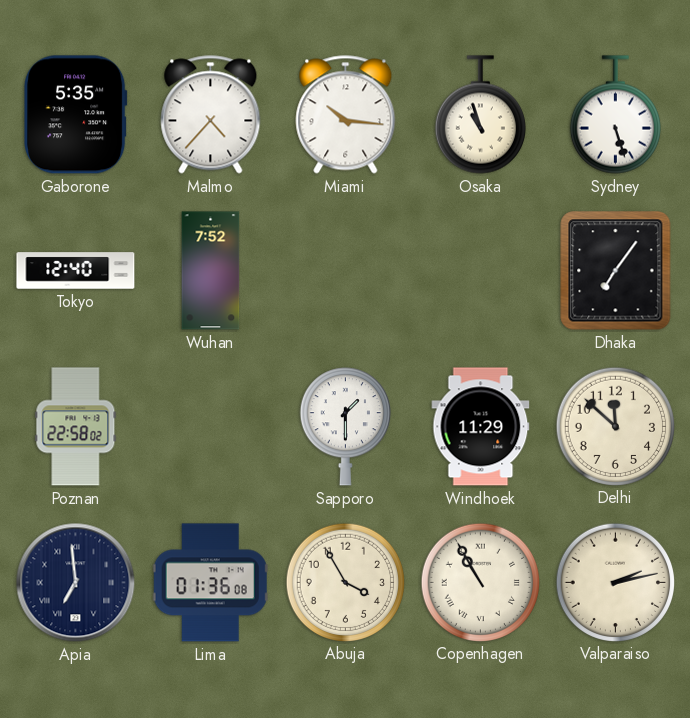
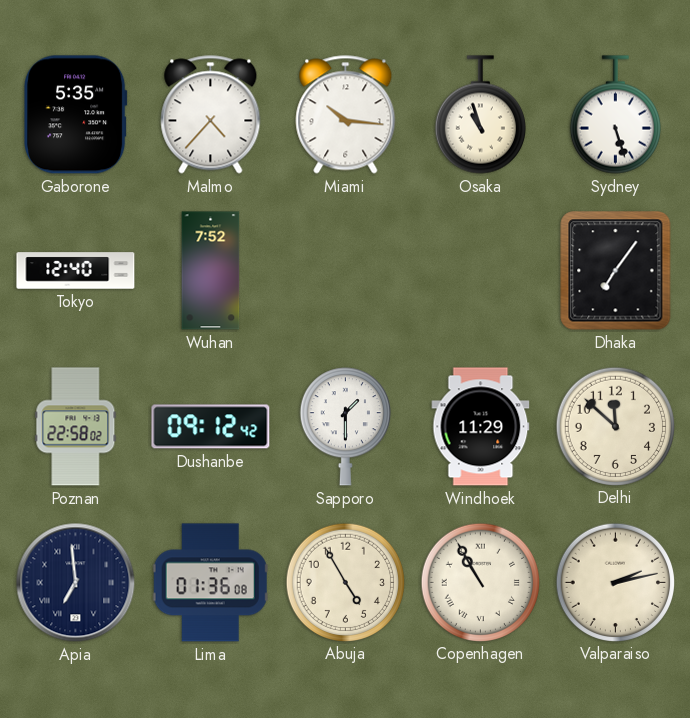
Dushanbe: none -> 09:12
Abuja: 3:55 -> 4:55
